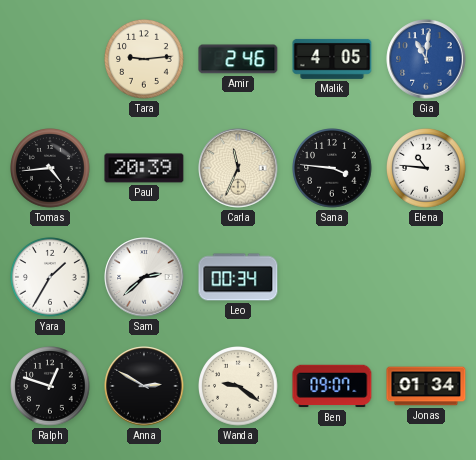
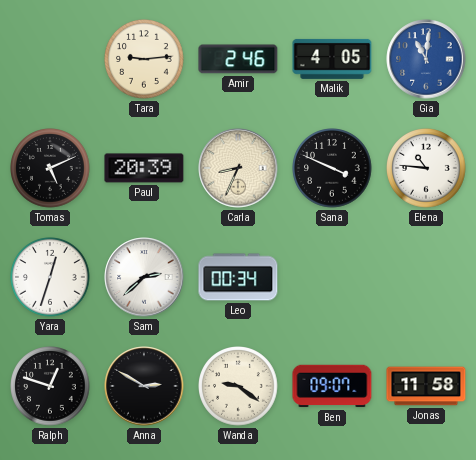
Tomas: 4:44 -> 5:11
Carla: 11:34 -> 8:34
Sana: 3:46 -> 3:49
Yara: 1:35 -> 12:33
Jonas: 01:34 -> 11:58
